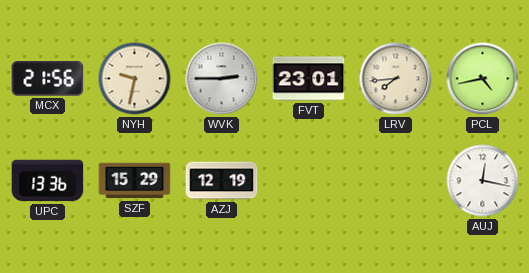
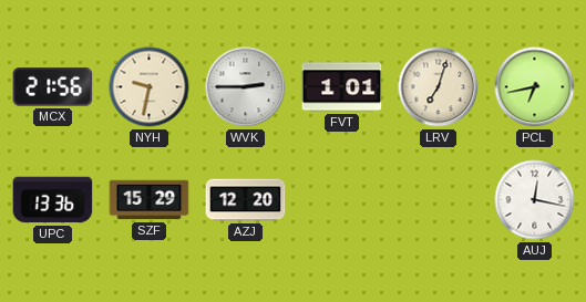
FVT: 23:01 -> 1:01
LRV: 7:44 -> 7:03
PCL: 4:43 -> 6:43
AZJ: 12:19 -> 12:20
